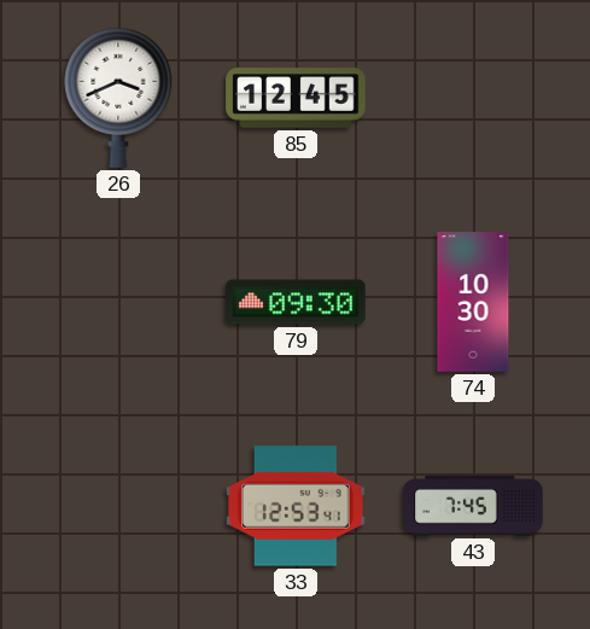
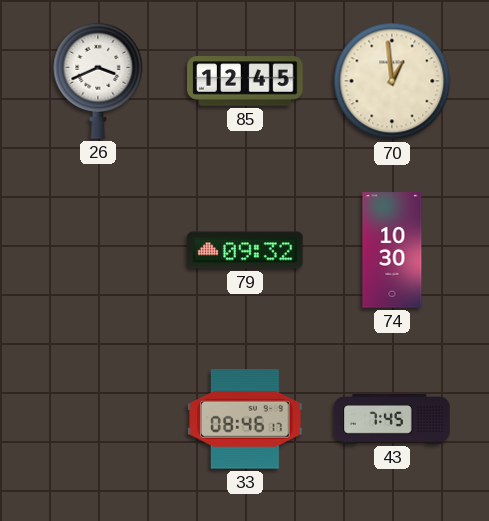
70: none -> 12:59
79: 09:30 -> 09:32
33: 12:53 -> 08:46
